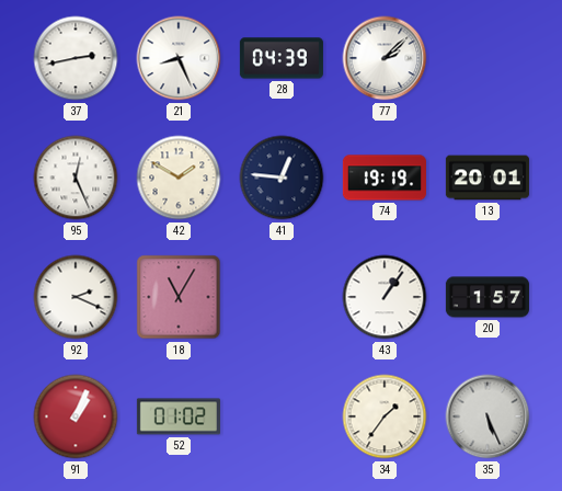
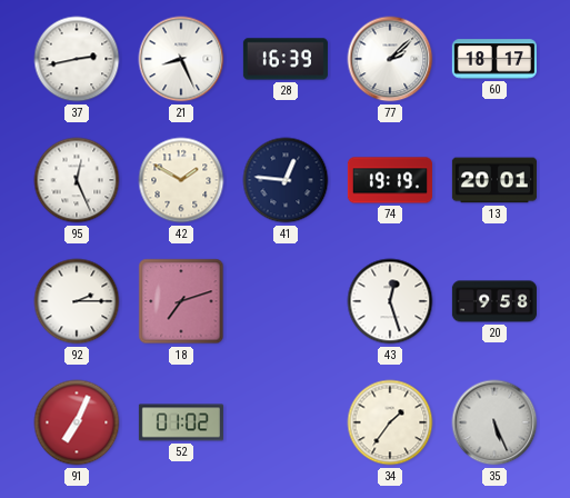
28: 04:39 -> 16:39
60: none -> 18:17
92: 2:19 -> 2:15
18: 11:05 -> 7:12
43: 1:06 -> 12:27
20: 1:57 -> 9:58
91: 1:04 -> 7:04
